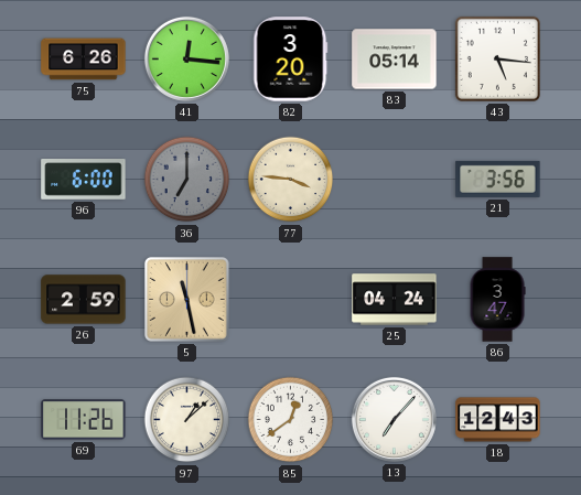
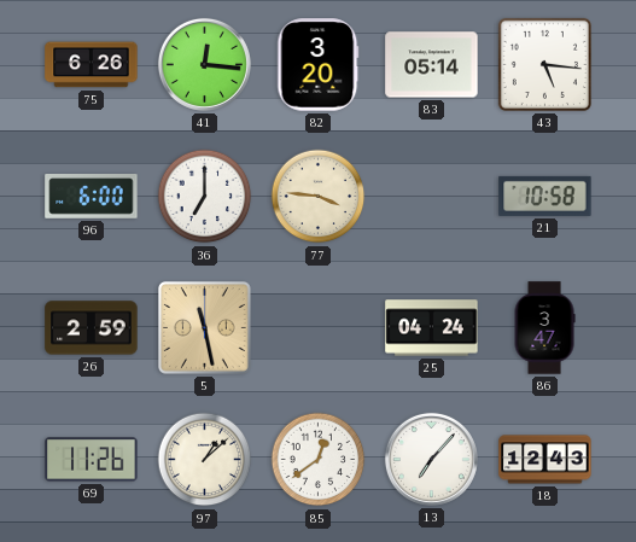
36 dial: grey -> white
21: 3:56 -> 10:58
